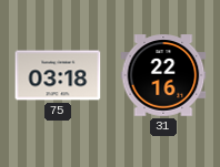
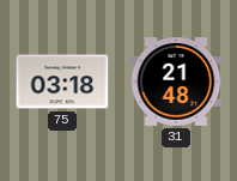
31: 22:16 -> 21:48
